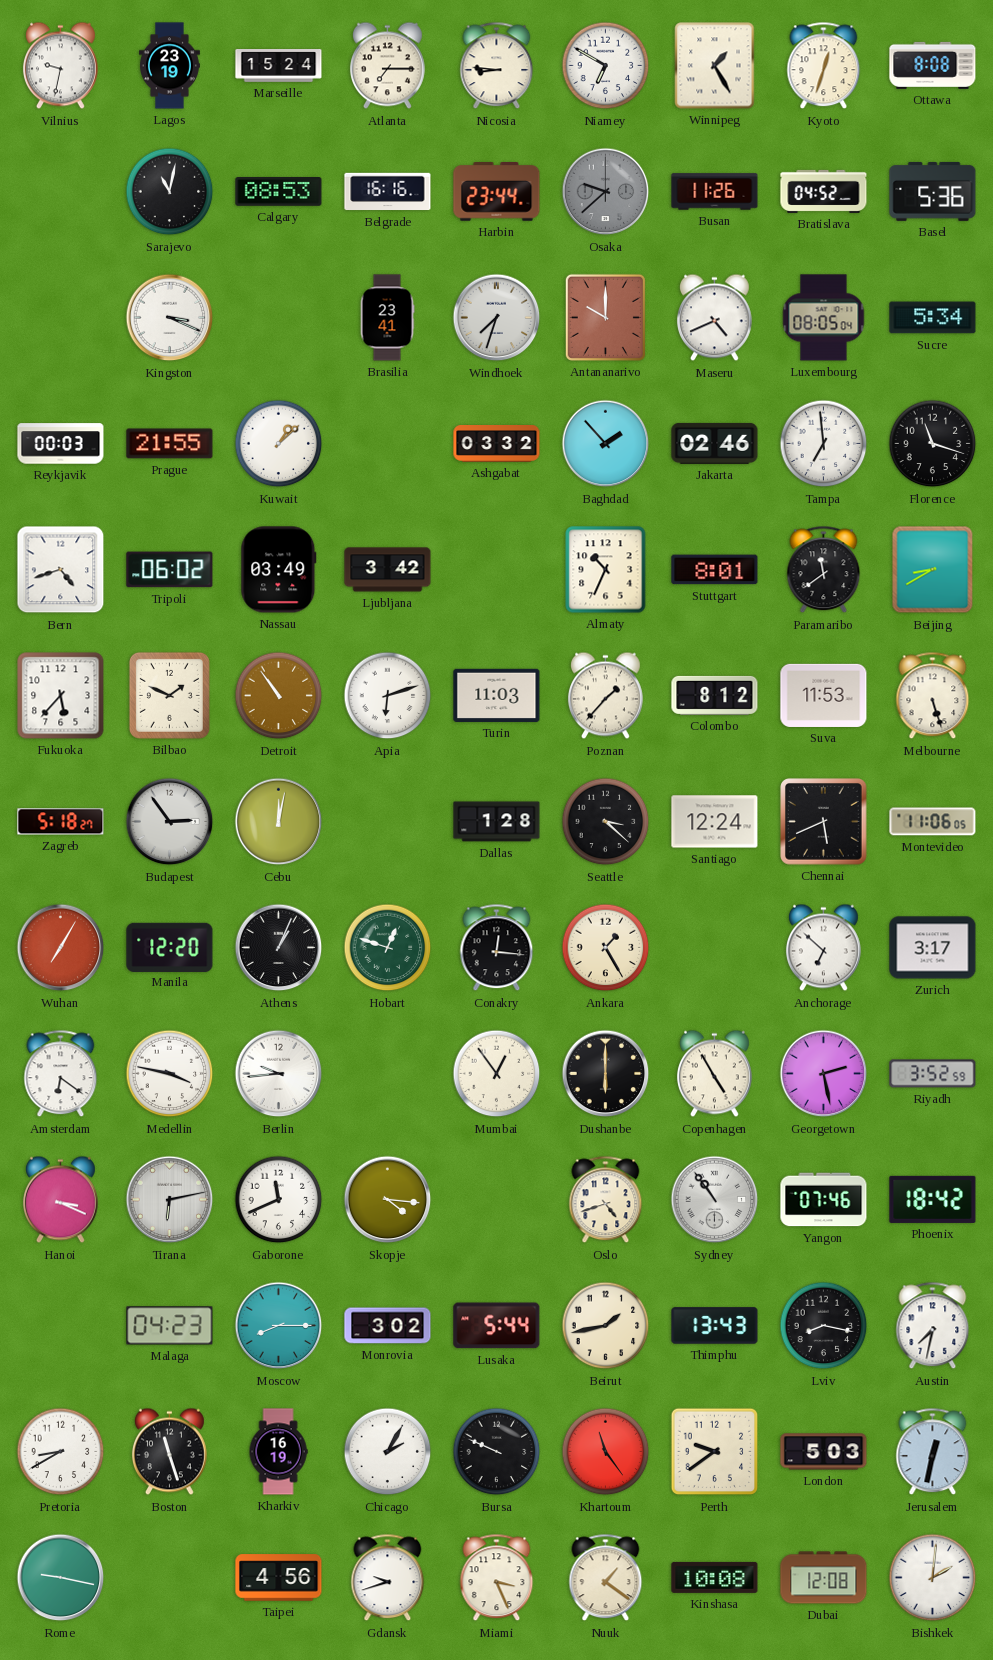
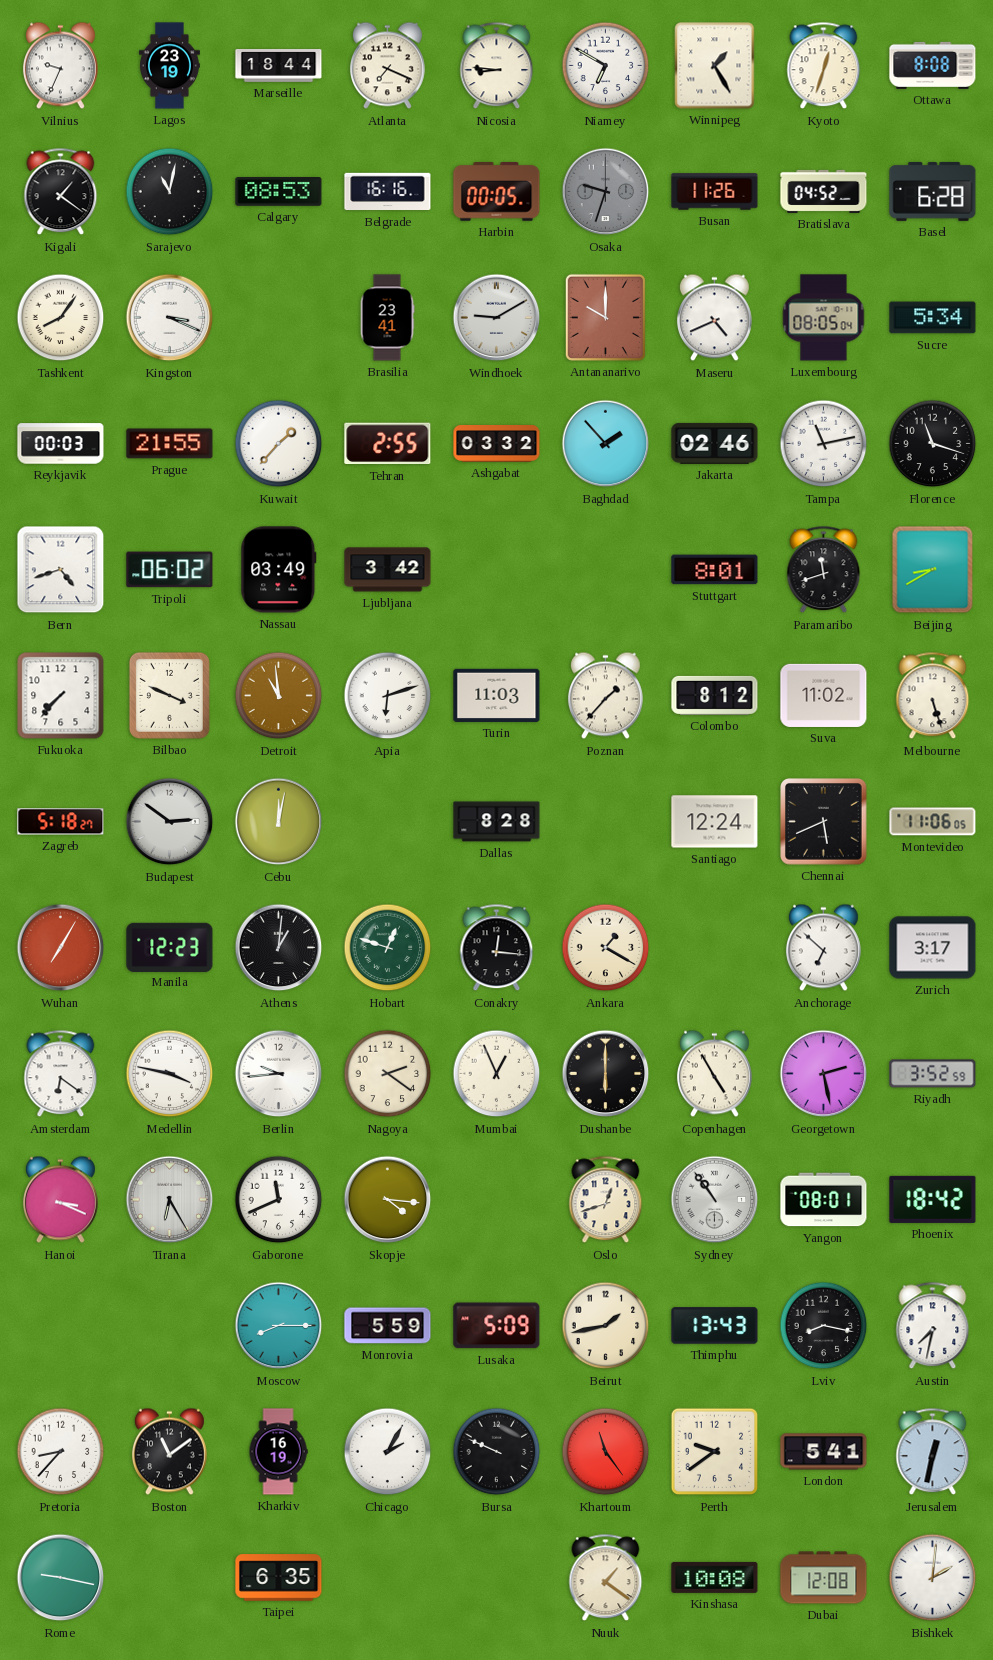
Vilnius: 9:32 -> 9:34
Marseille: 15:24 -> 18:44
Atlanta: 7:15 -> 7:19
Kigali: none -> 1:21
Harbin: 23:44 -> 00:05
Osaka: 9:38 -> 9:33
Basel: 5:36 -> 6:28
Tashkent: none -> 8:06
Windhoek: 7:33 -> 9:10
Kuwait: 1:08 -> 1:37
Tehran: none -> 2:55
Tampa: 6:59 -> 11:13
Almaty: 10:34 -> none
Paramaribo: 11:39 -> 11:42
Fukuoka: 5:37 -> 7:37
Bilbao: 1:49 -> 3:49
Detroit: 10:54 -> 10:59
Suva: 11:53 -> 11:02
Budapest: 2:54 -> 2:51
Dallas: 1:28 -> 8:28
Seattle: 3:22 -> none
Manila: 12:20 -> 12:23
Athens: 1:04 -> 1:01
Ankara: 1:25 -> 1:20
Nagoya: none -> 2:21
Mumbai: 12:54 -> 12:56
Tirana: 6:13 -> 6:25
Oslo: 4:42 -> 12:42
Yangon: 07:46 -> 08:01
Malaga: 04:23 -> none
Monrovia: 3:02 -> 5:59
Lusaka: 5:44 -> 5:09
Pretoria: 8:40 -> 8:37
Boston: 11:27 -> 11:09
London: 5:03 -> 5:41
Taipei: 4:56 -> 6:35
Gdansk: 9:42 -> none
Miami: 3:26 -> none
